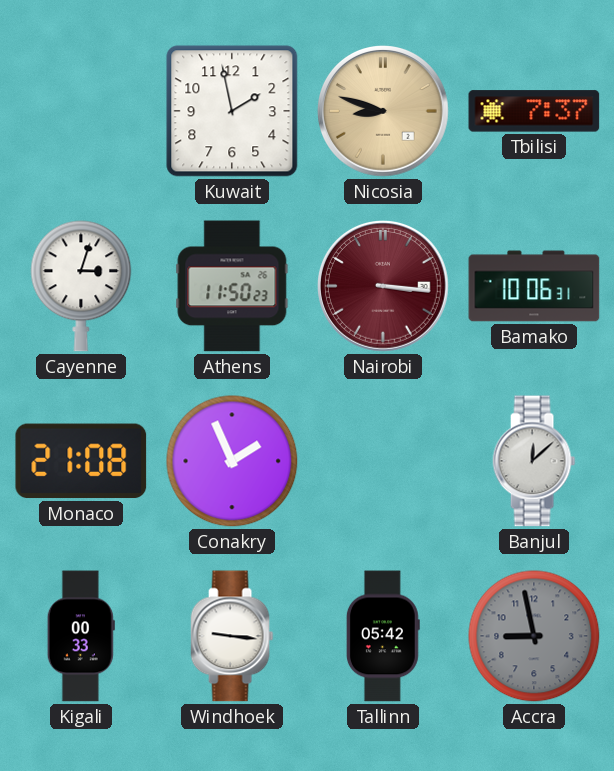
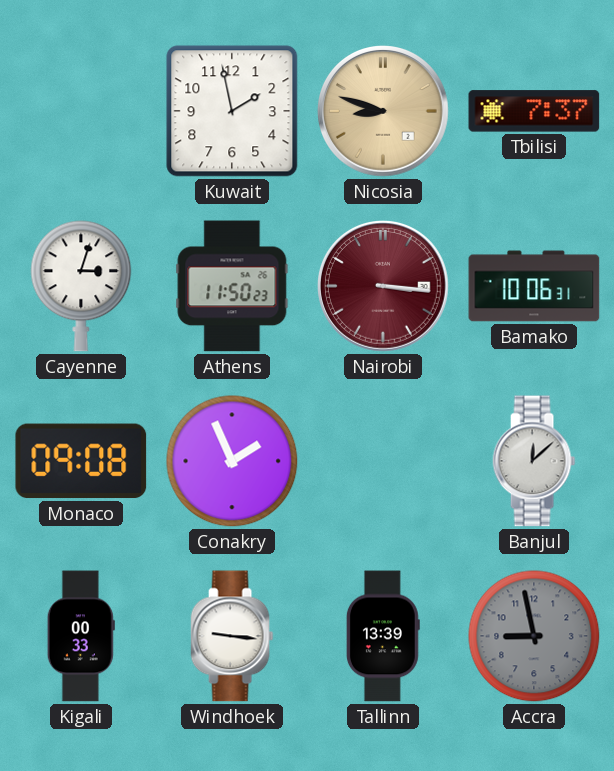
Monaco: 21:08 -> 09:08
Tallinn: 05:42 -> 13:39
